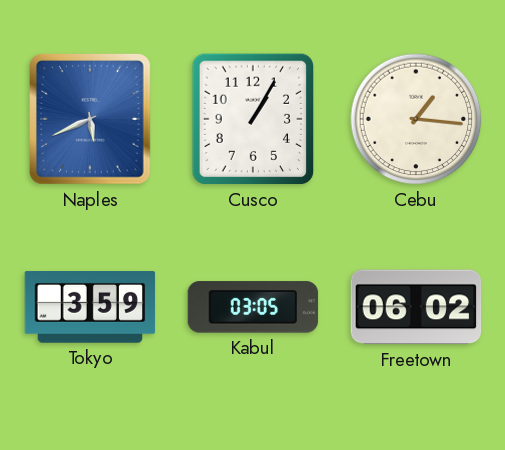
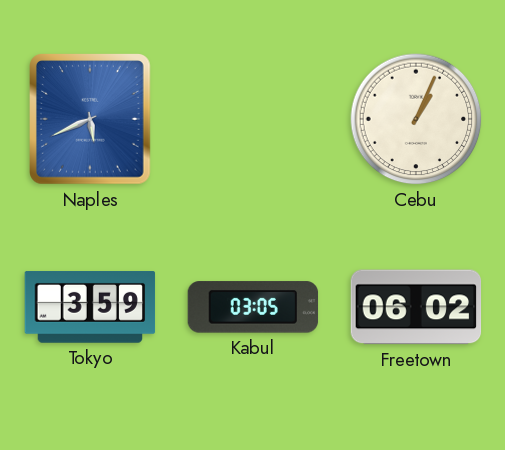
Cusco: 1:05 -> none
Cebu: 1:16 -> 1:04
